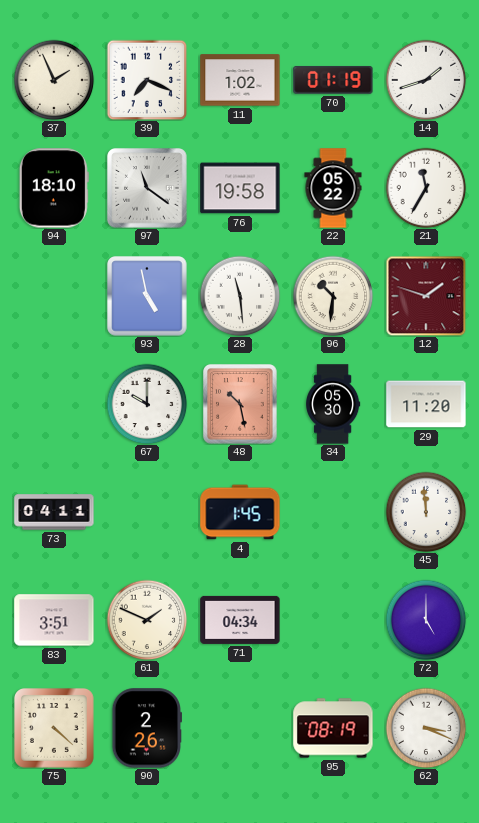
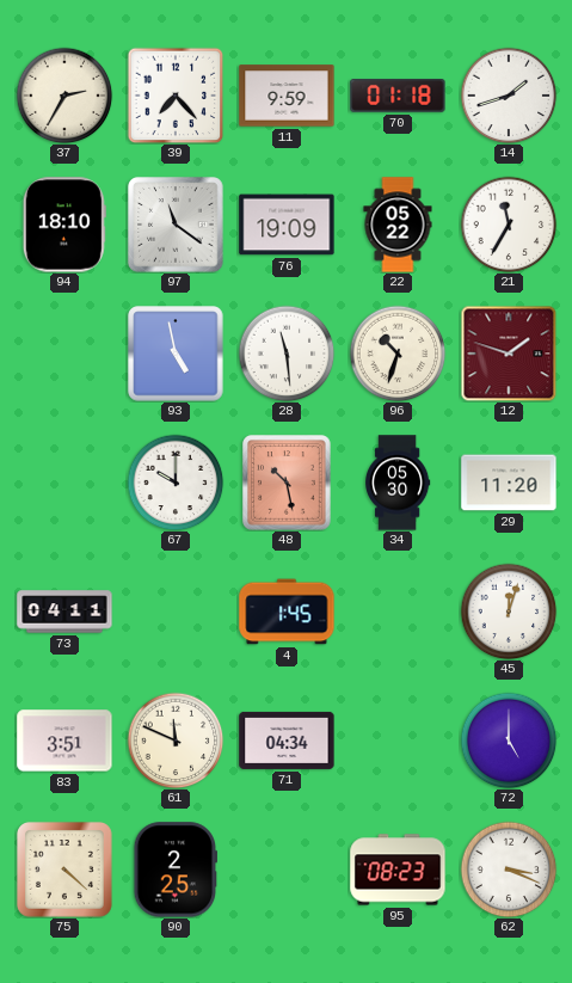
37: 1:56 -> 2:35
39: 7:19 -> 7:23
11: 1:02 -> 9:59
70: 01:19 -> 01:18
76: 19:58 -> 19:09
96: 10:31 -> 10:33
45: 11:59 -> 12:03
61: 1:49 -> 11:49
90: 2:26 -> 2:25
95: 08:19 -> 08:23
